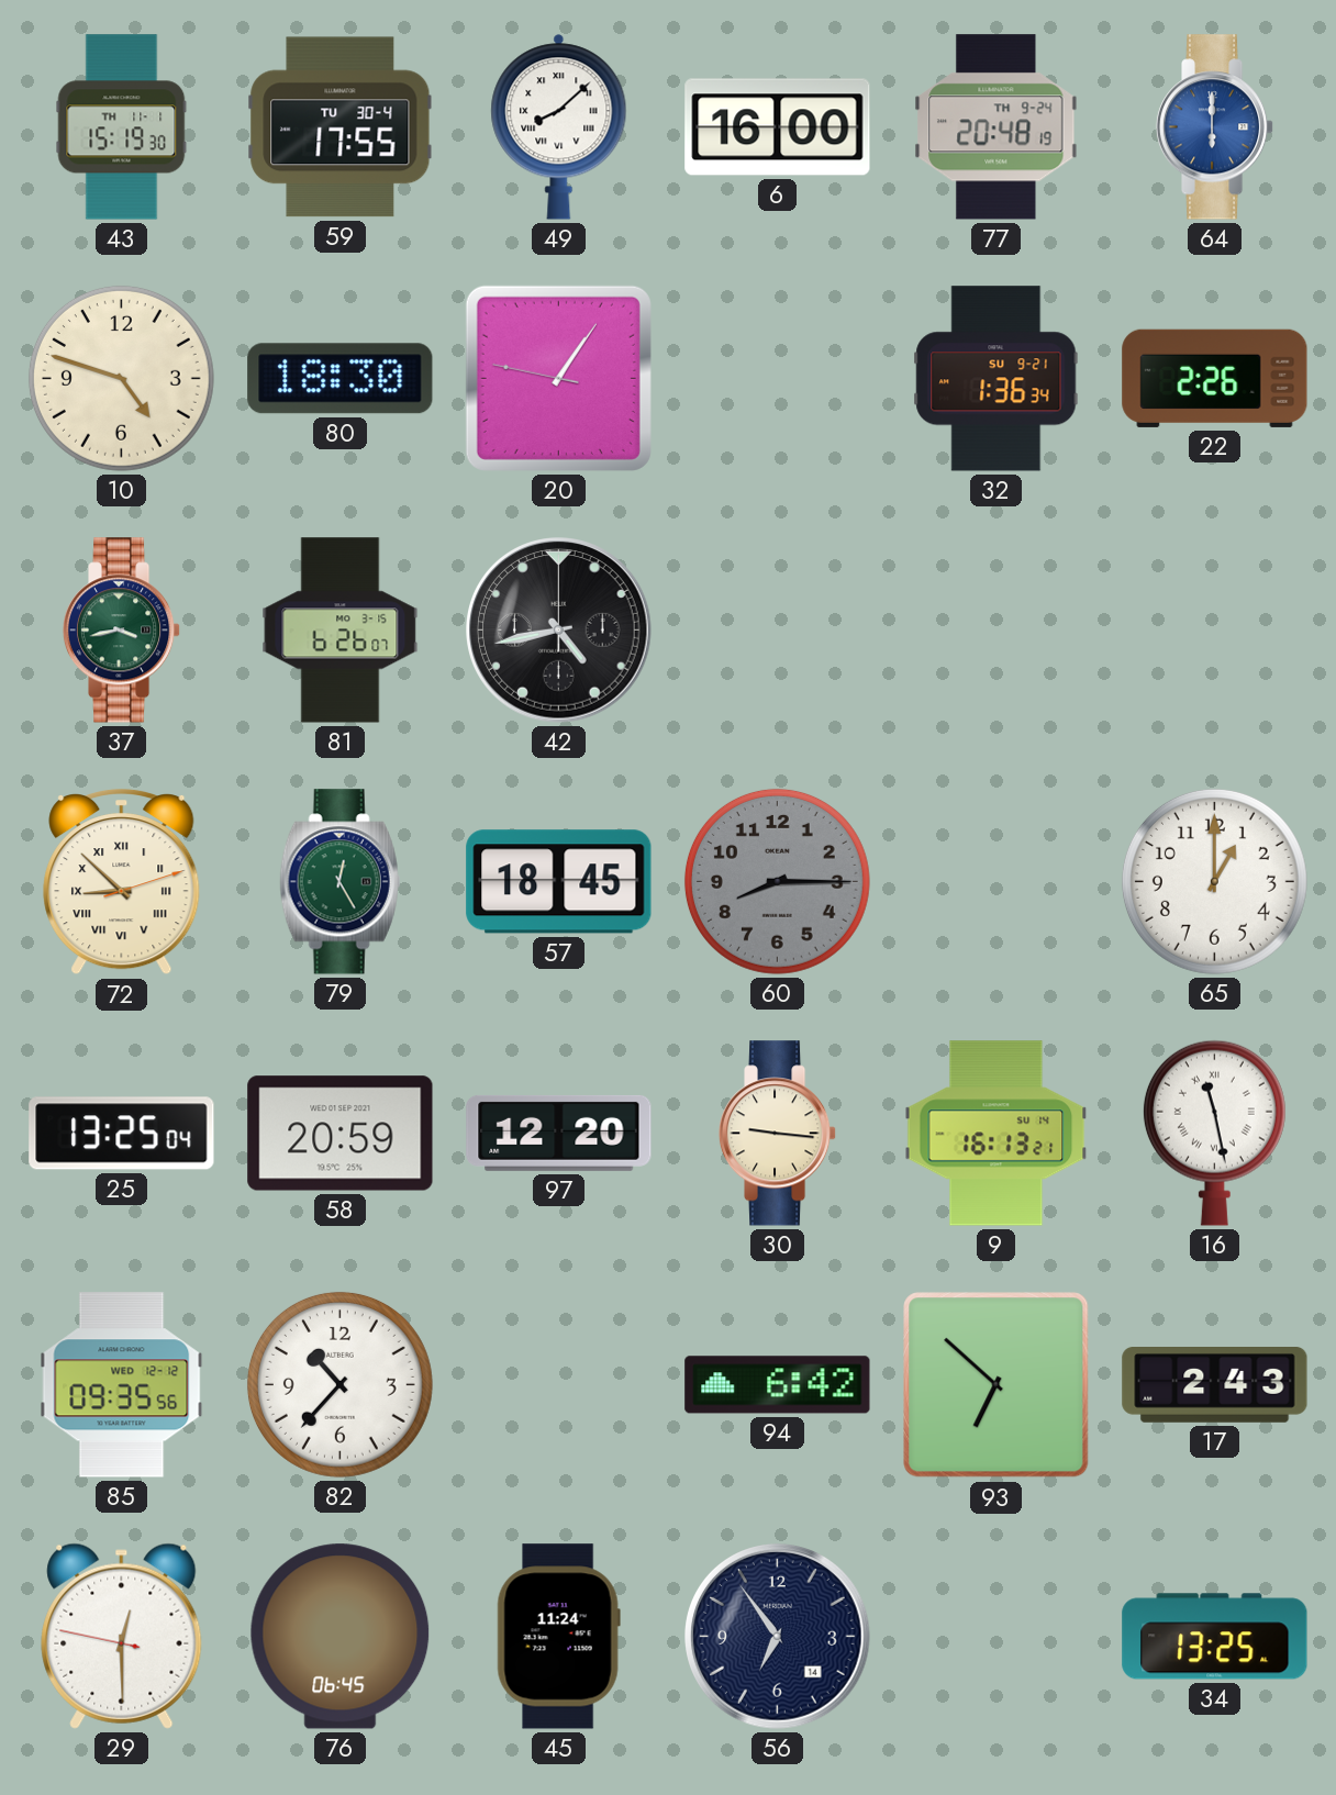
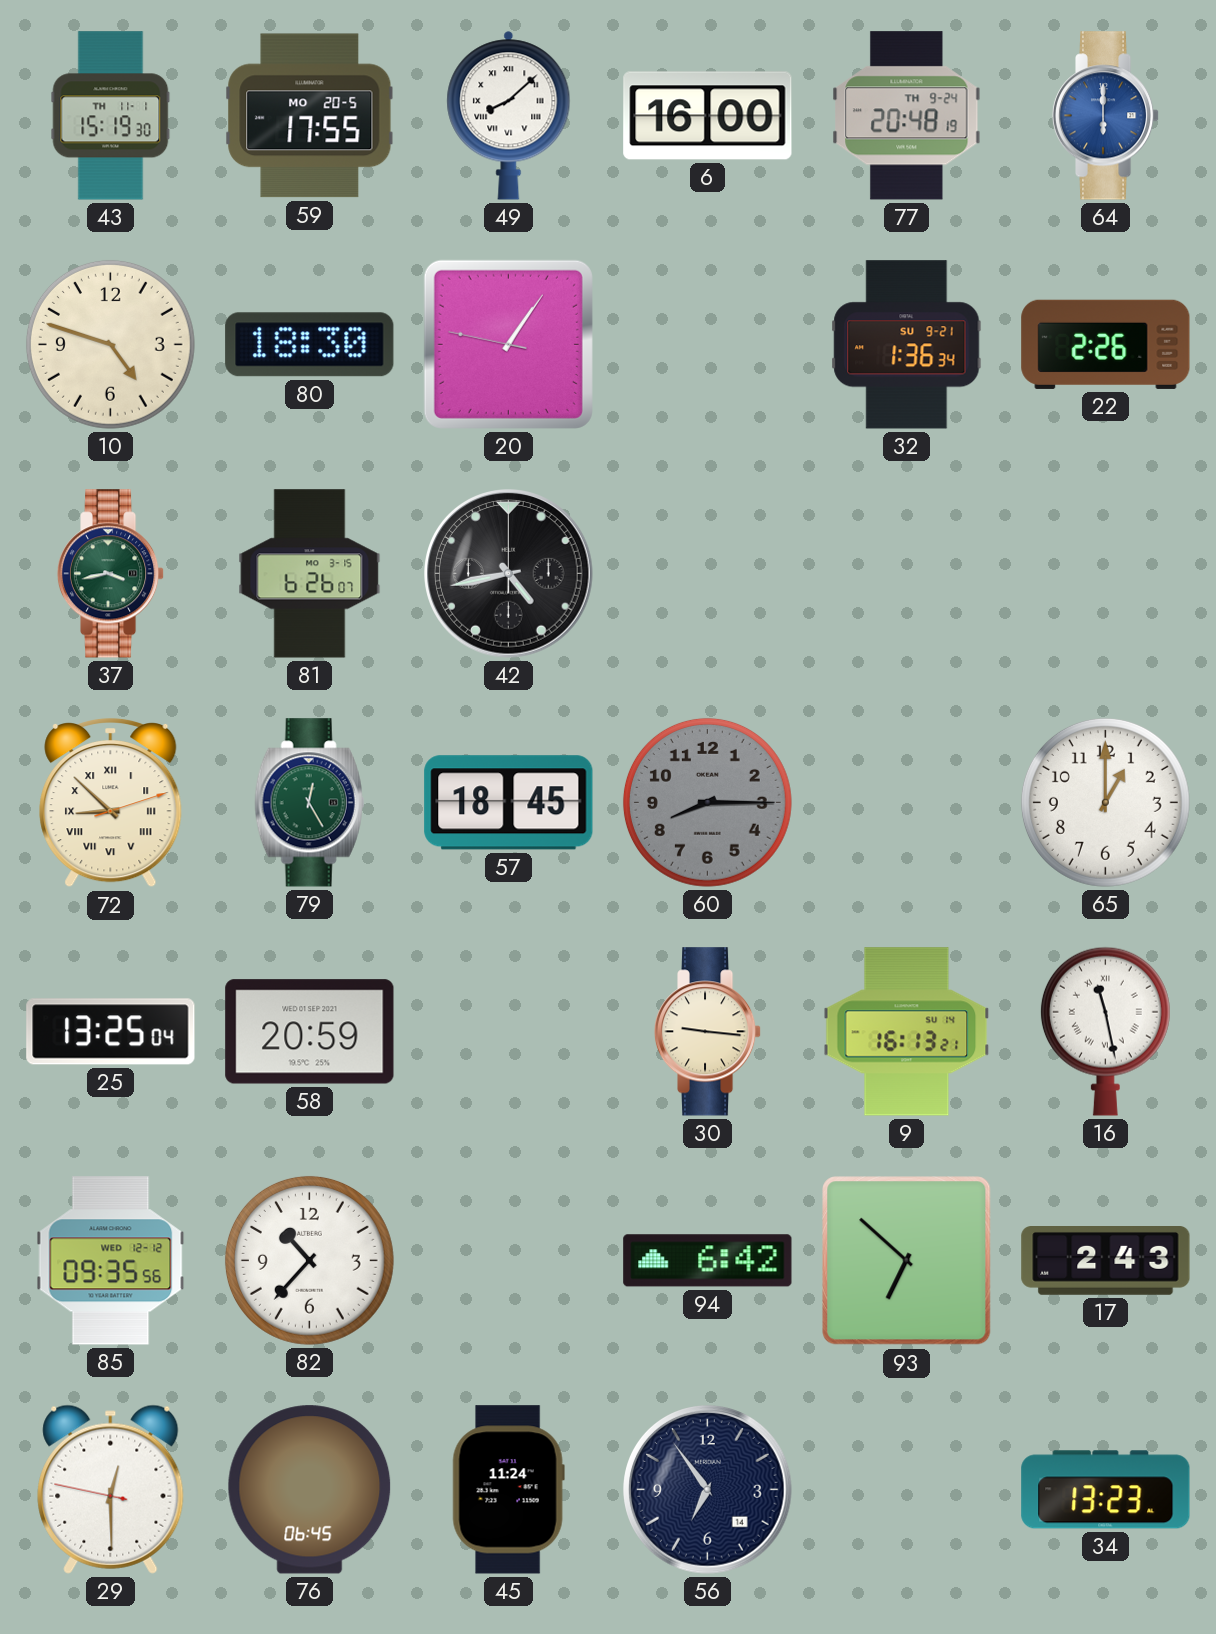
59 date: TU 30-4 -> MO 20-5
97: 12:20 -> none
34: 13:25 -> 13:23
